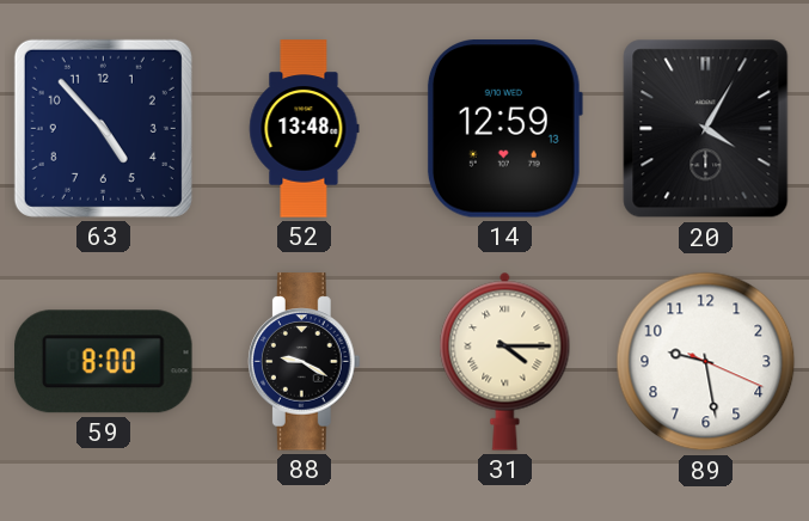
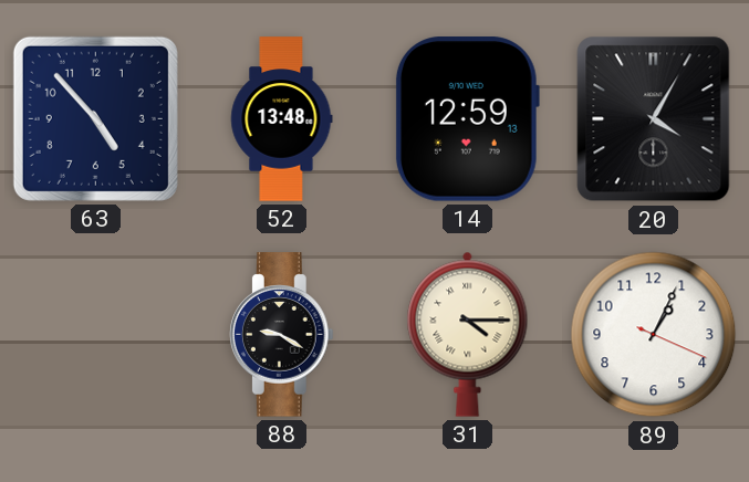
59: 8:00 -> none
89: 9:28 -> 1:04
